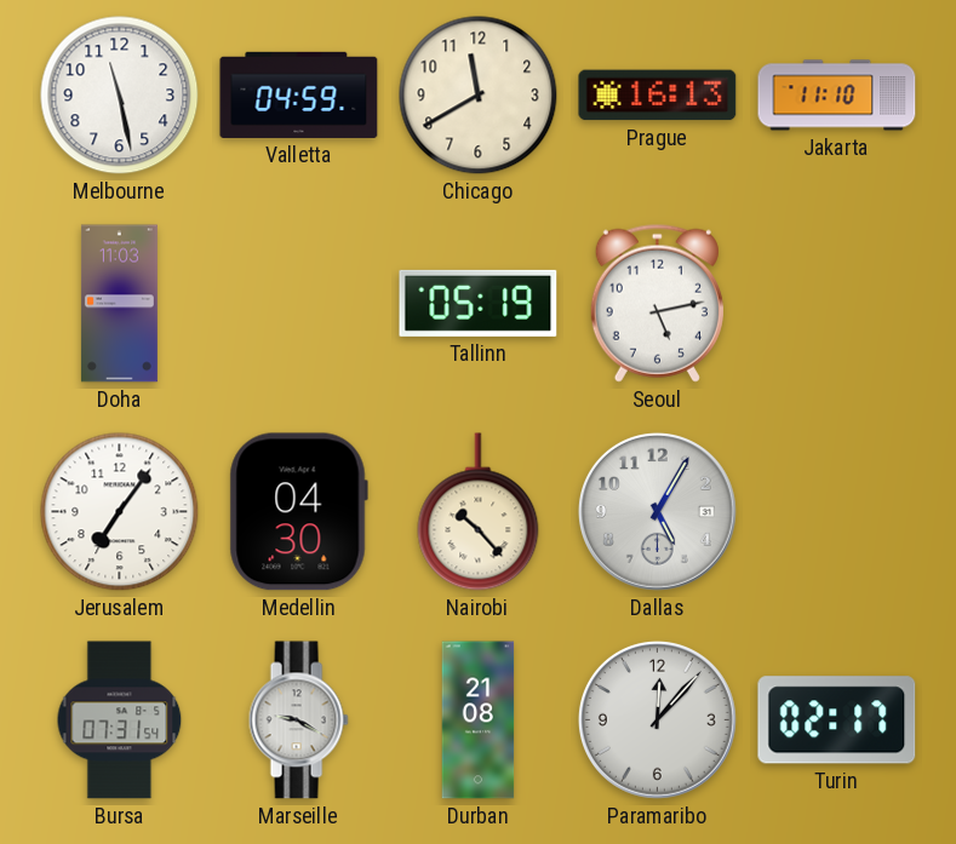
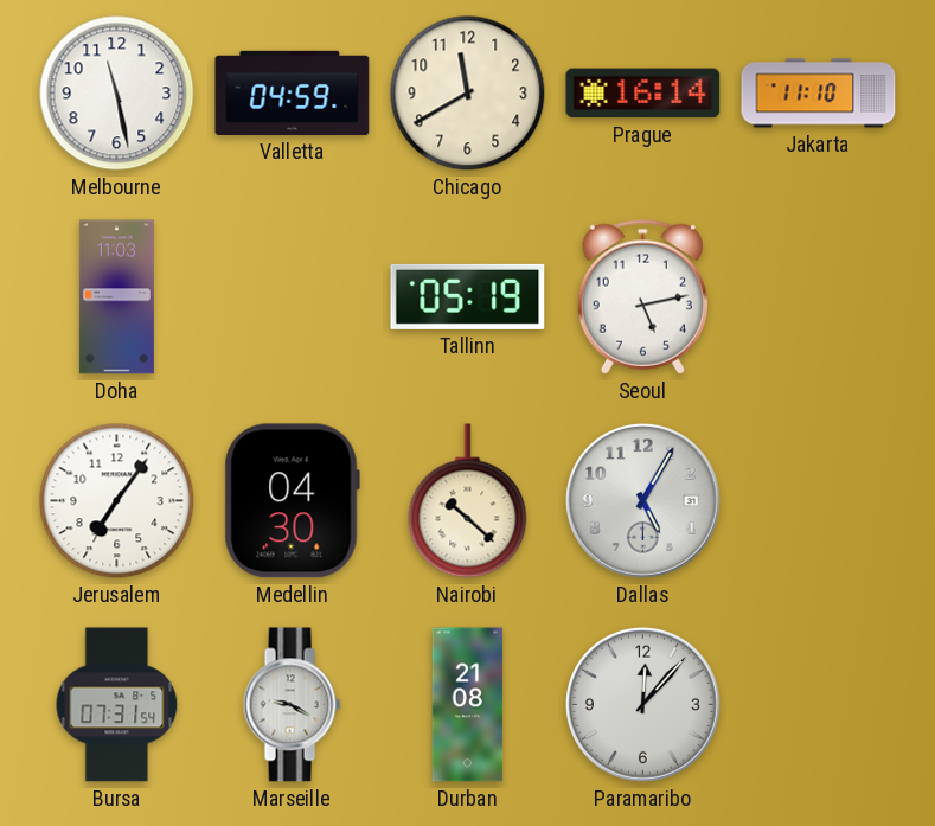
Prague: 16:13 -> 16:14
Nairobi: 10:23 -> 10:22
Turin: 02:17 -> none
